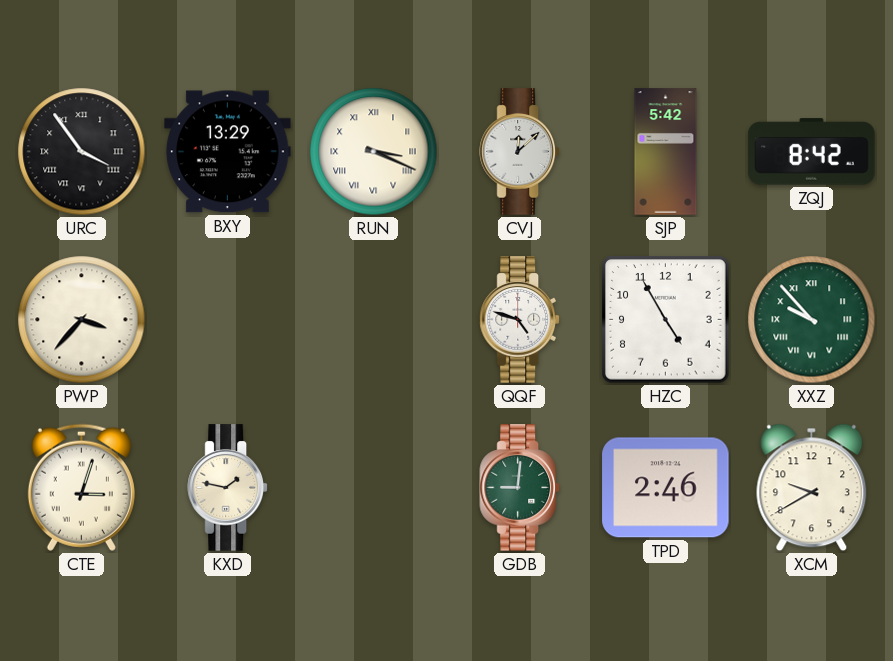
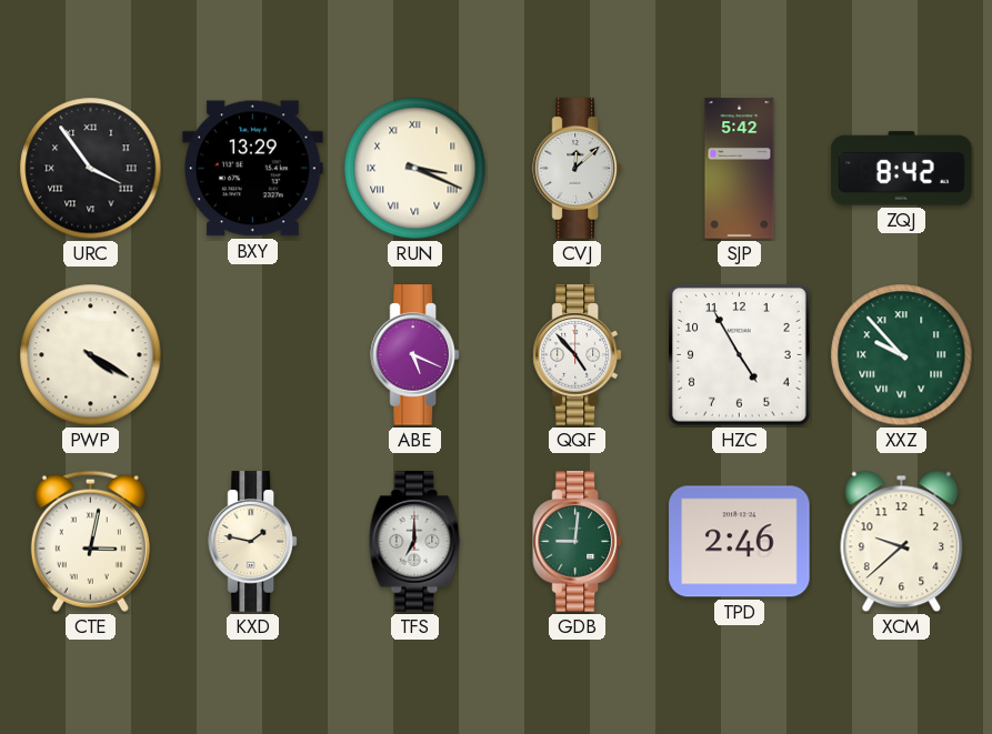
PWP: 3:37 -> 4:20
ABE: none -> 5:19
QQF: 4:48 -> 4:53
CTE: 3:03 -> 3:02
TFS: none -> 7:00
XCM: 9:40 -> 9:38
